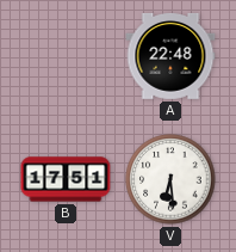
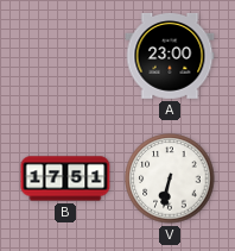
A: 22:48 -> 23:00
V: 6:29 -> 6:32
